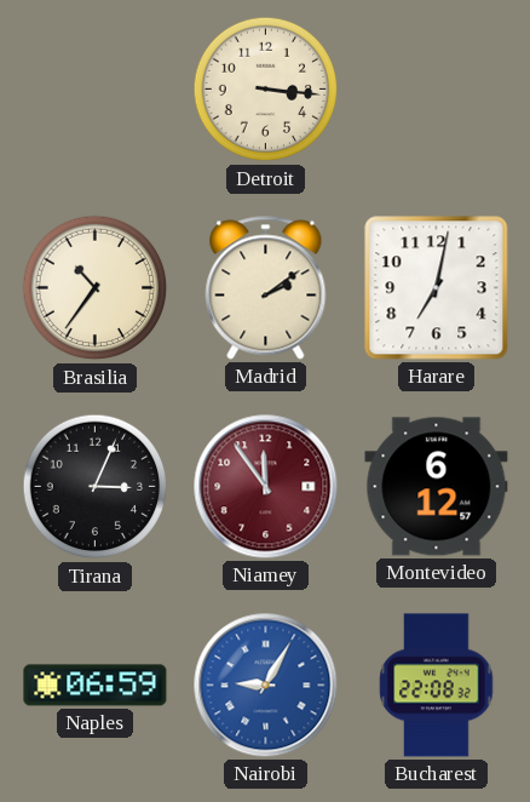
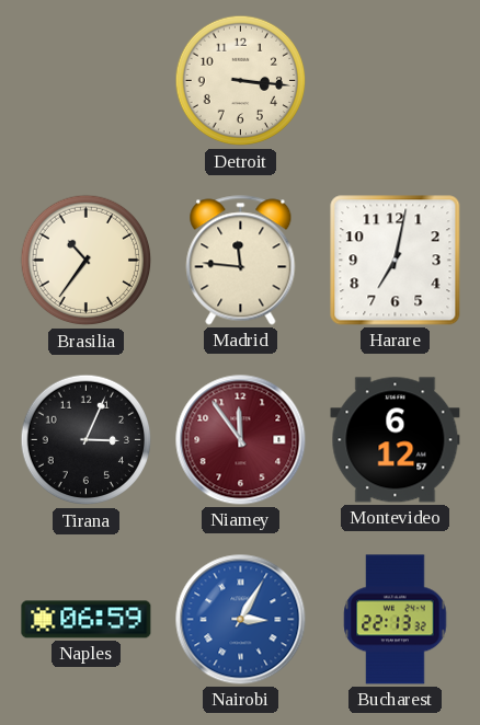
Madrid: 2:09 -> 11:46
Nairobi: 9:05 -> 3:05
Bucharest: 22:08 -> 22:13
